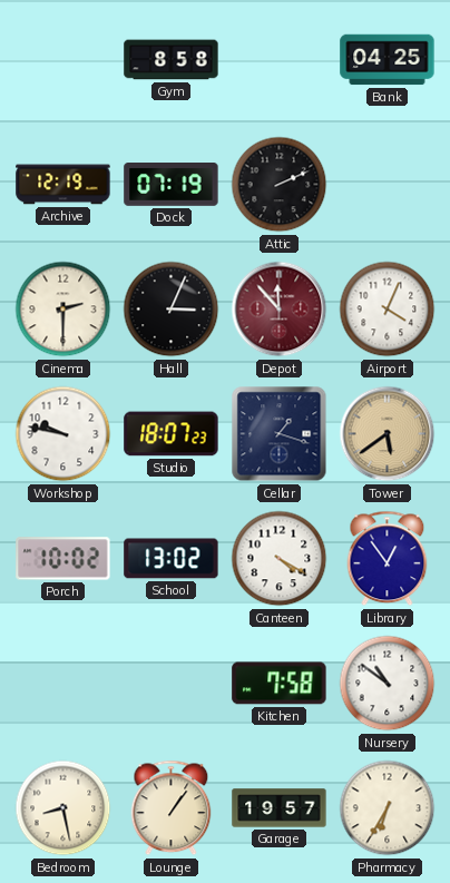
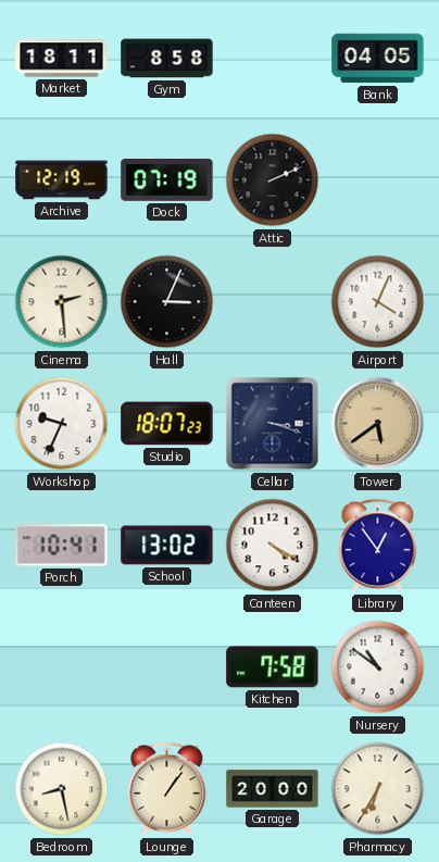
Market: none -> 18:11
Bank: 04:25 -> 04:05
Cinema: 2:30 -> 2:29
Depot: 11:53 -> none
Workshop: 9:47 -> 9:34
Cellar: 1:18 -> 3:18
Porch: 10:02 -> 10:41
Garage: 19:57 -> 20:00
